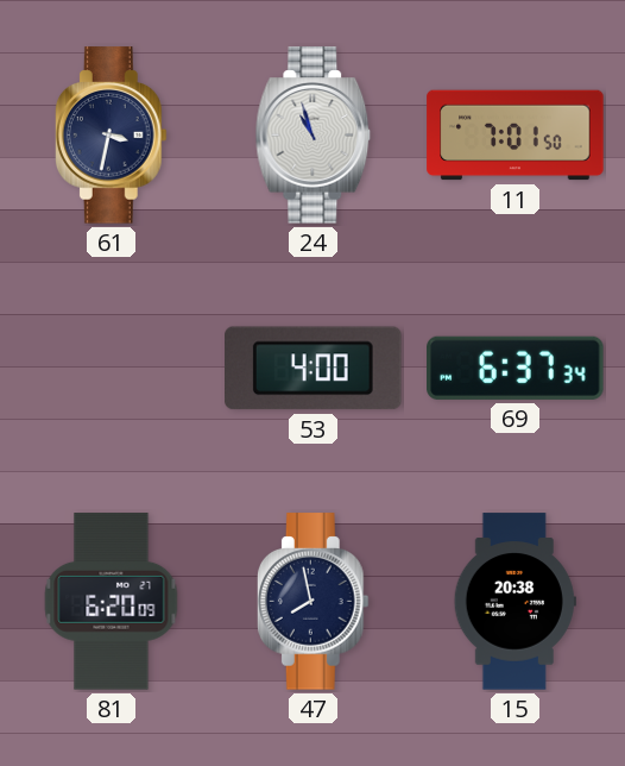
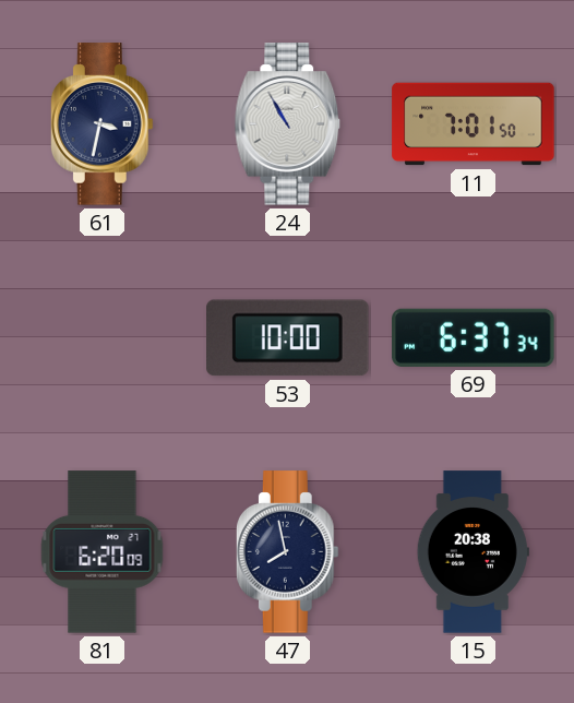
24: 10:57 -> 10:55
53: 4:00 -> 10:00
